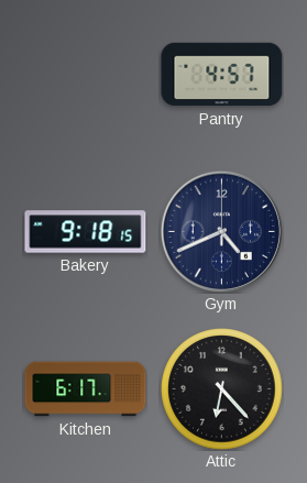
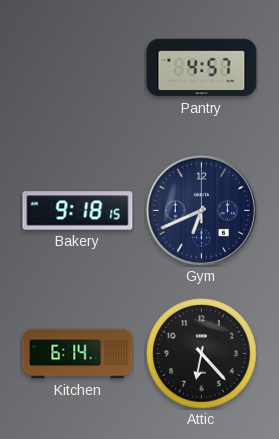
Gym: 4:41 -> 6:41
Kitchen: 6:17 -> 6:14
